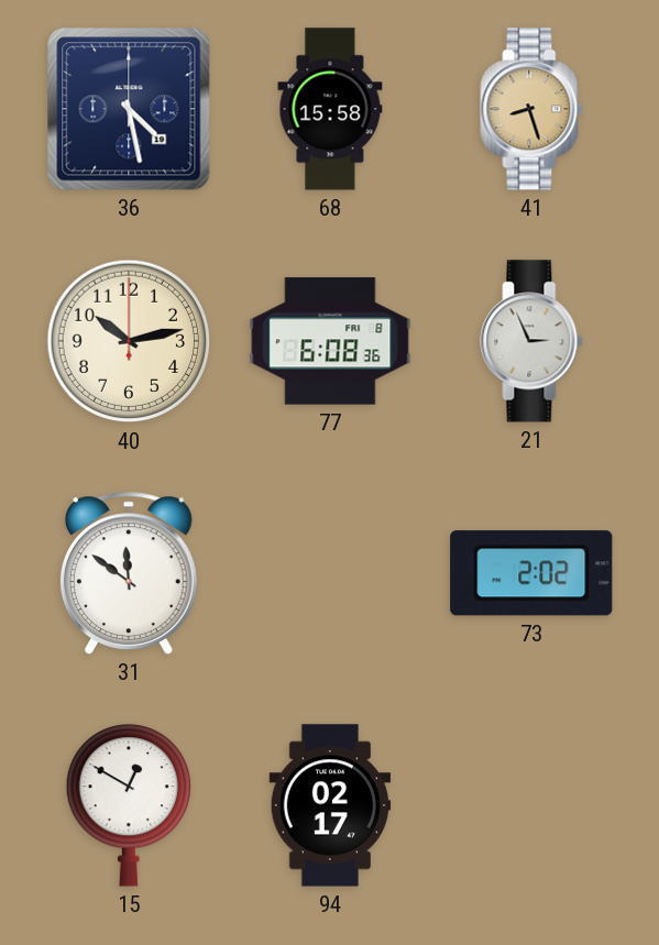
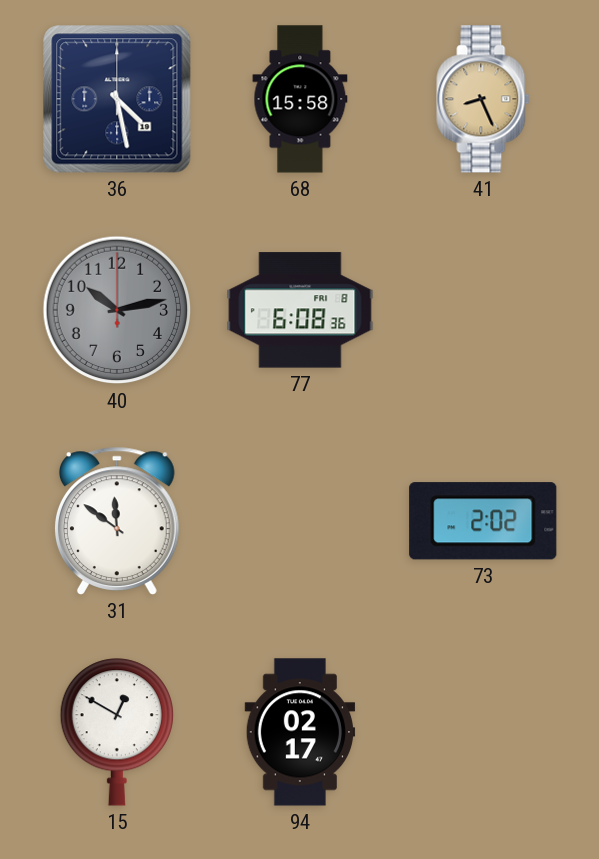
41: 8:27 -> 8:26
40 dial: cream -> grey
21: 2:56 -> none
